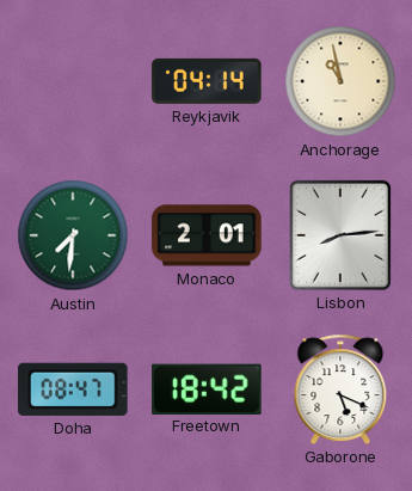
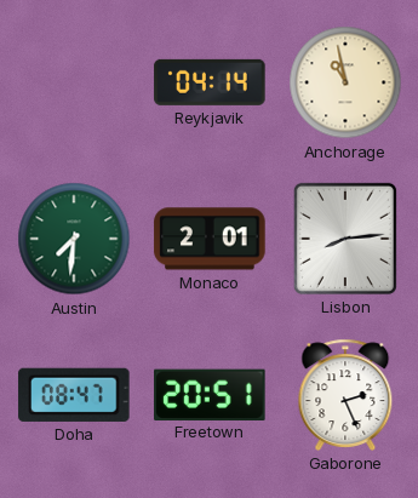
Freetown: 18:42 -> 20:51
Gaborone: 5:19 -> 2:26
